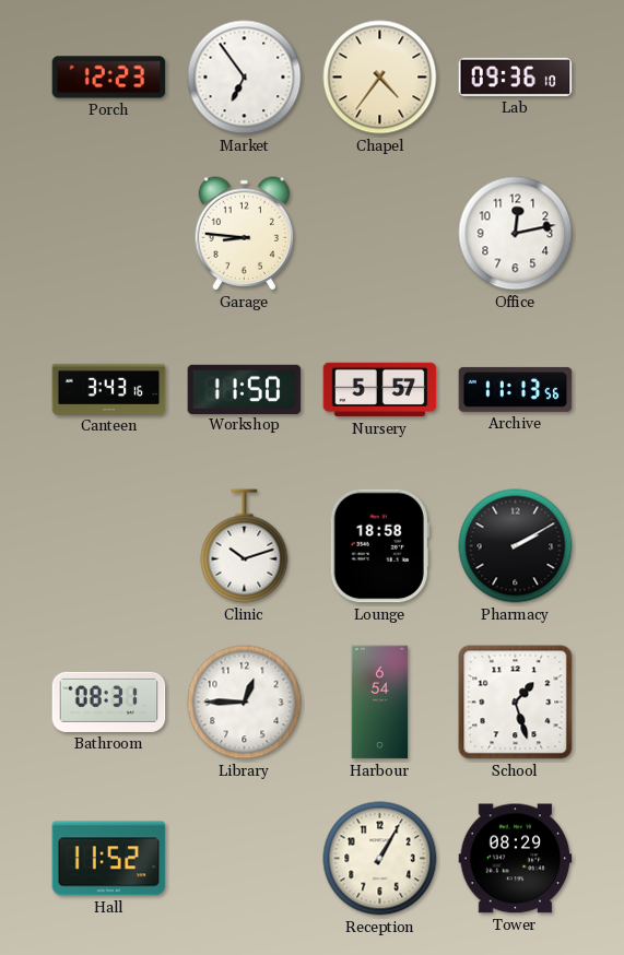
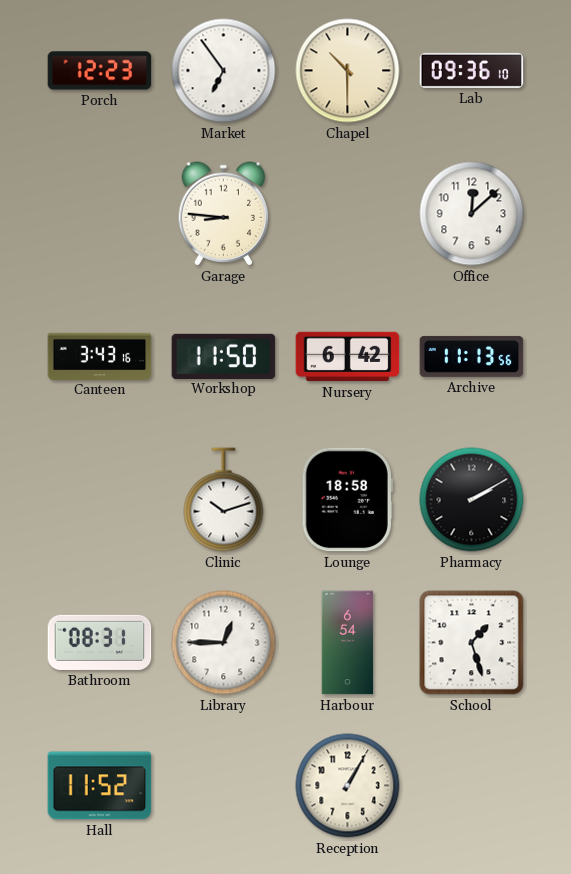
Chapel: 4:36 -> 10:30
Office: 12:13 -> 12:08
Nursery: 5:57 -> 6:42
Tower: 08:29 -> none
